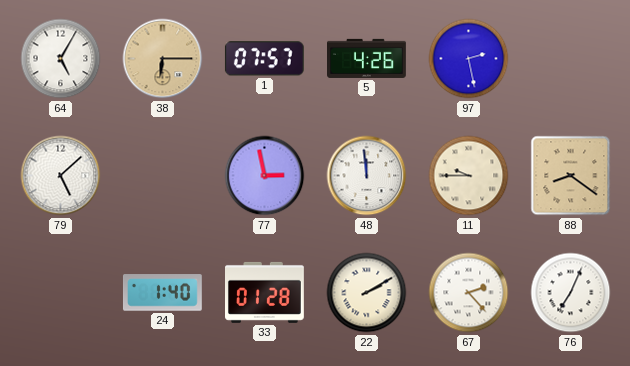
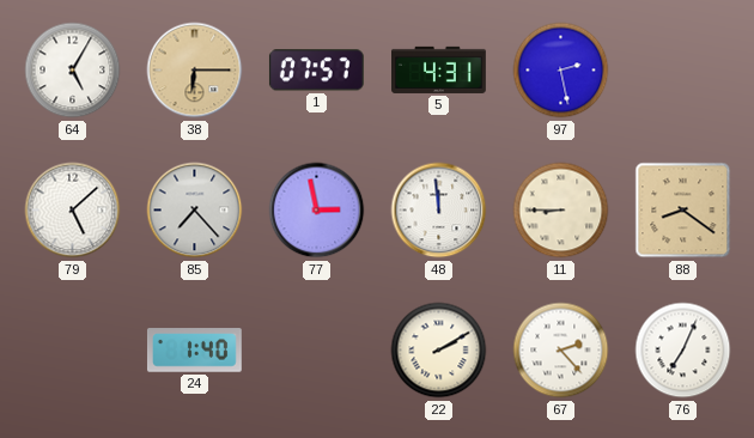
5: 4:26 -> 4:31
85: none -> 7:23
11: 9:45 -> 8:45
33: 01:28 -> none
